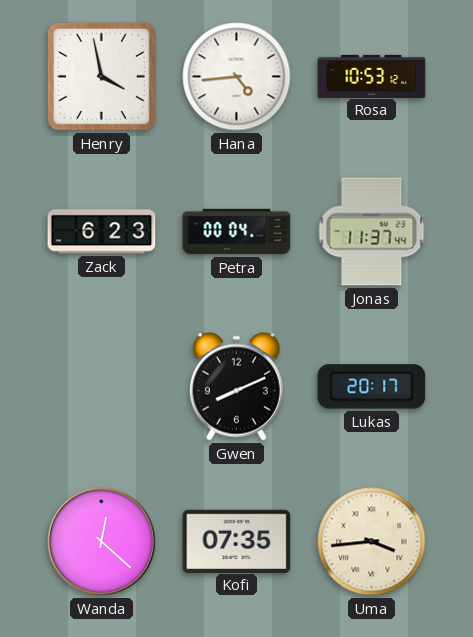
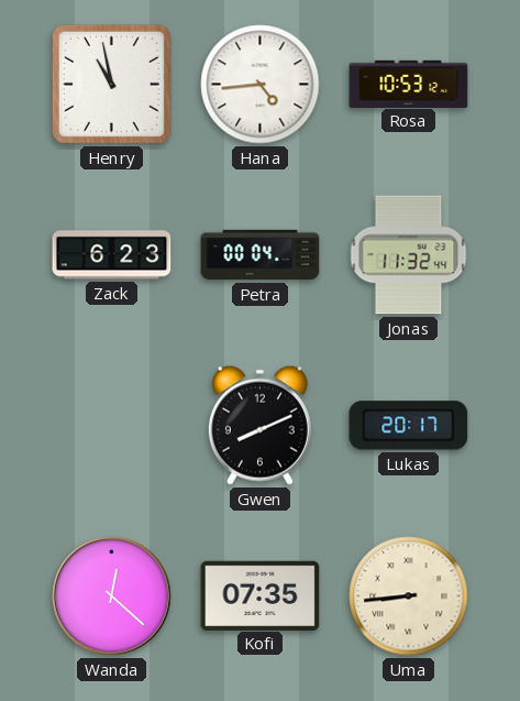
Henry: 3:58 -> 10:58
Jonas: 11:37 -> 11:32
Uma: 3:44 -> 8:44
